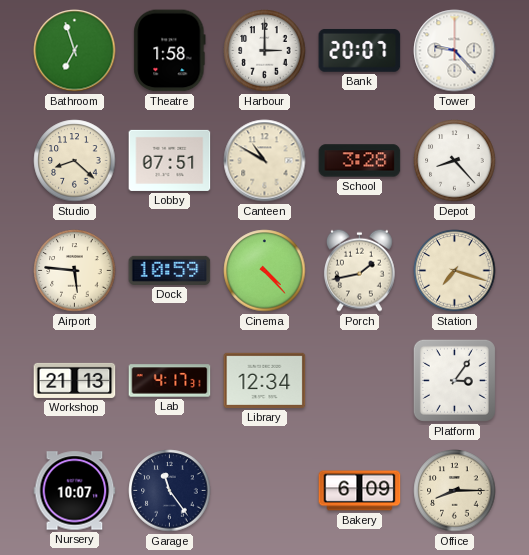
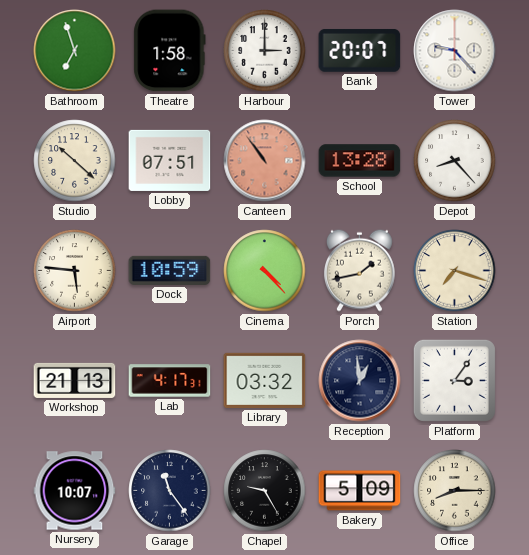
Studio: 8:22 -> 10:22
Canteen: 10:50 -> 10:54
Canteen dial: cream -> salmon
School: 3:28 -> 13:28
Library: 12:34 -> 03:32
Reception: none -> 12:59
Chapel: none -> 9:25
Bakery: 6:09 -> 5:09
